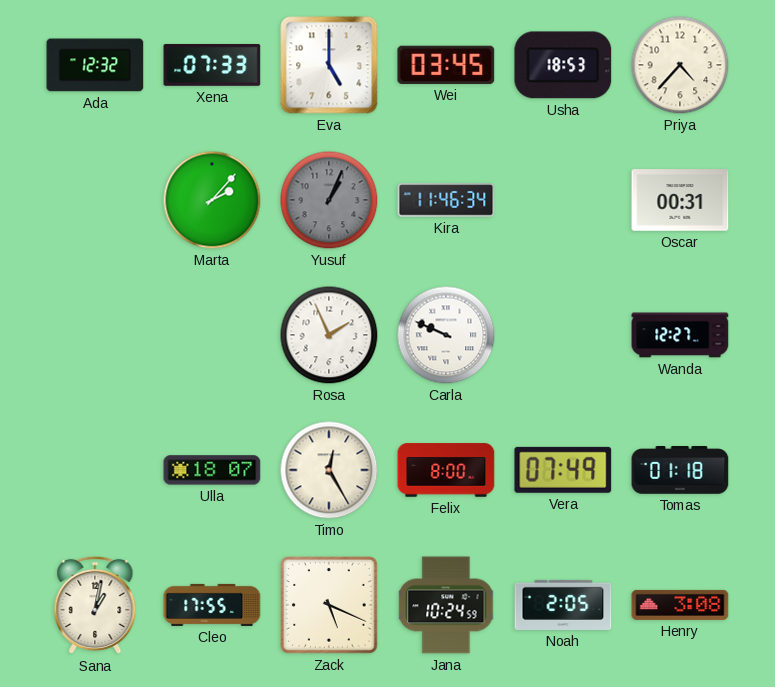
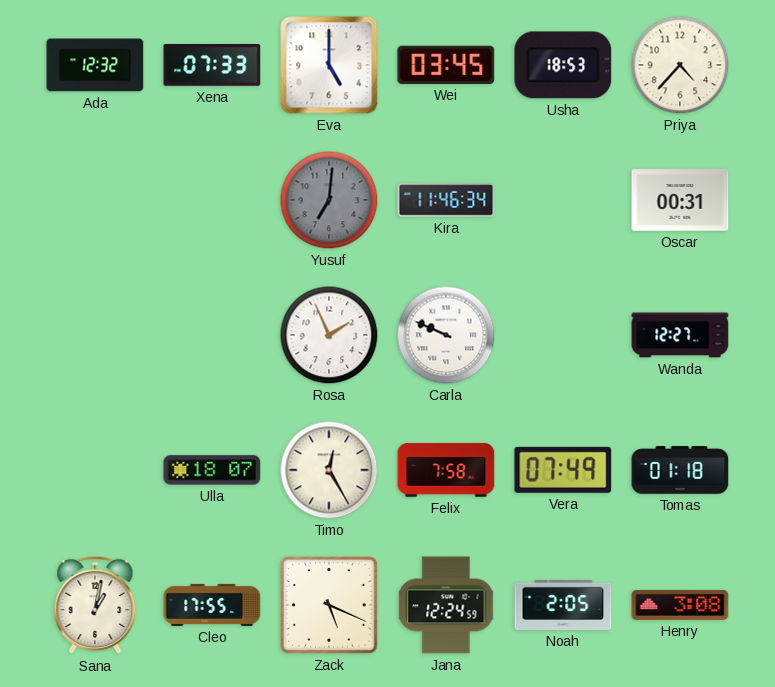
Marta: 2:07 -> none
Yusuf: 1:04 -> 7:01
Felix: 8:00 -> 7:58
Jana: 10:24 -> 12:24
